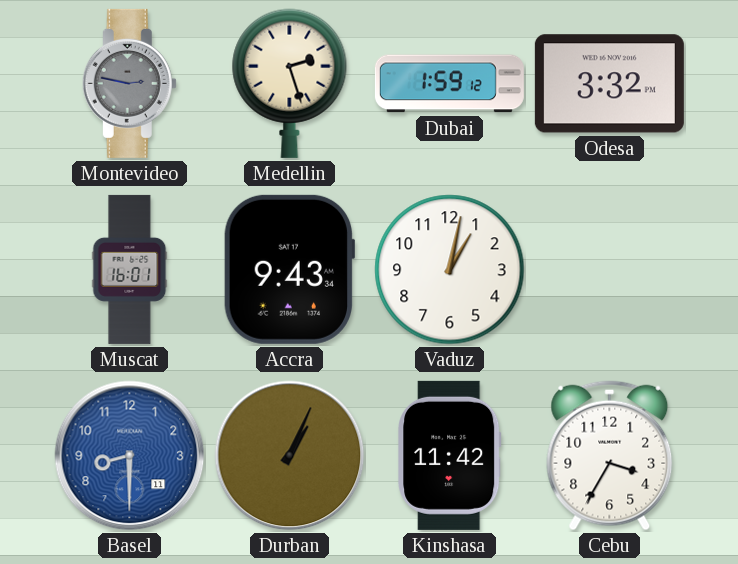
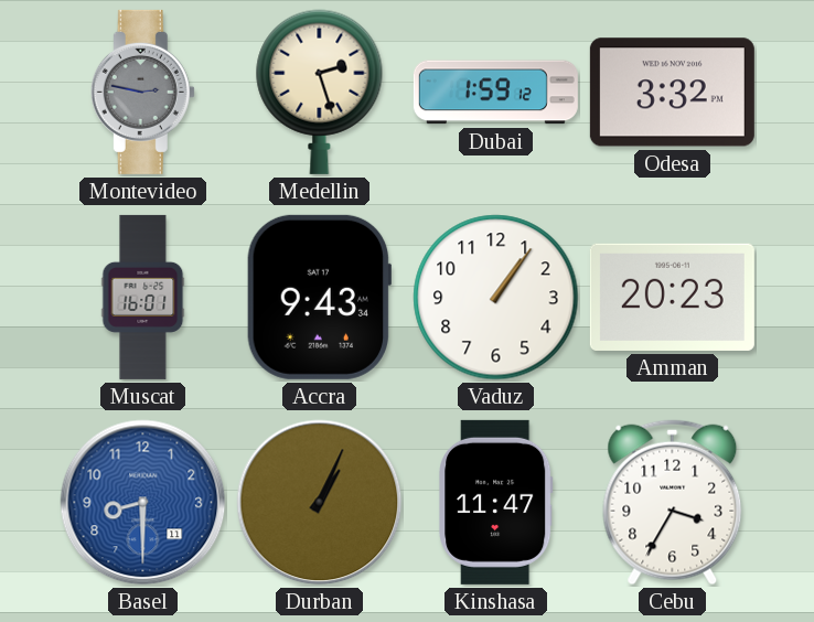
Vaduz: 1:02 -> 1:06
Amman: none -> 20:23
Kinshasa: 11:42 -> 11:47
